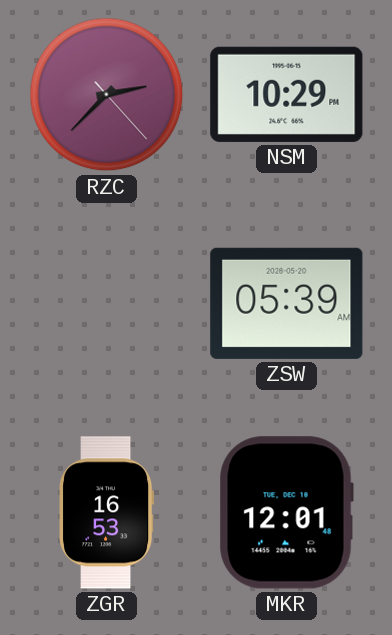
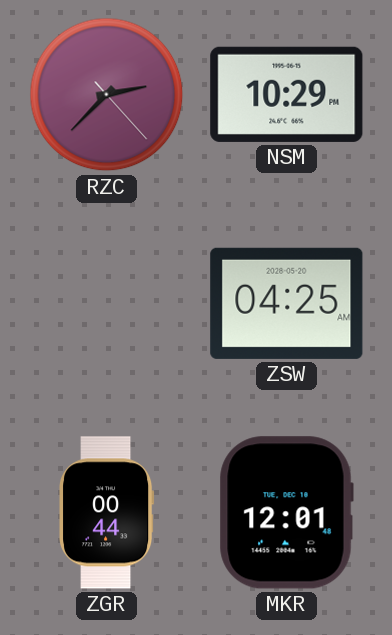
ZSW: 05:39 -> 04:25
ZGR: 16:53 -> 00:44
